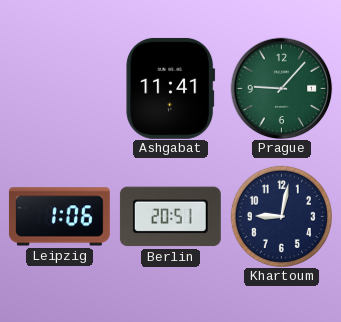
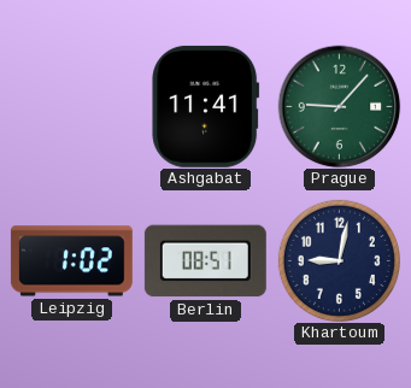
Leipzig: 1:06 -> 1:02
Berlin: 20:51 -> 08:51
